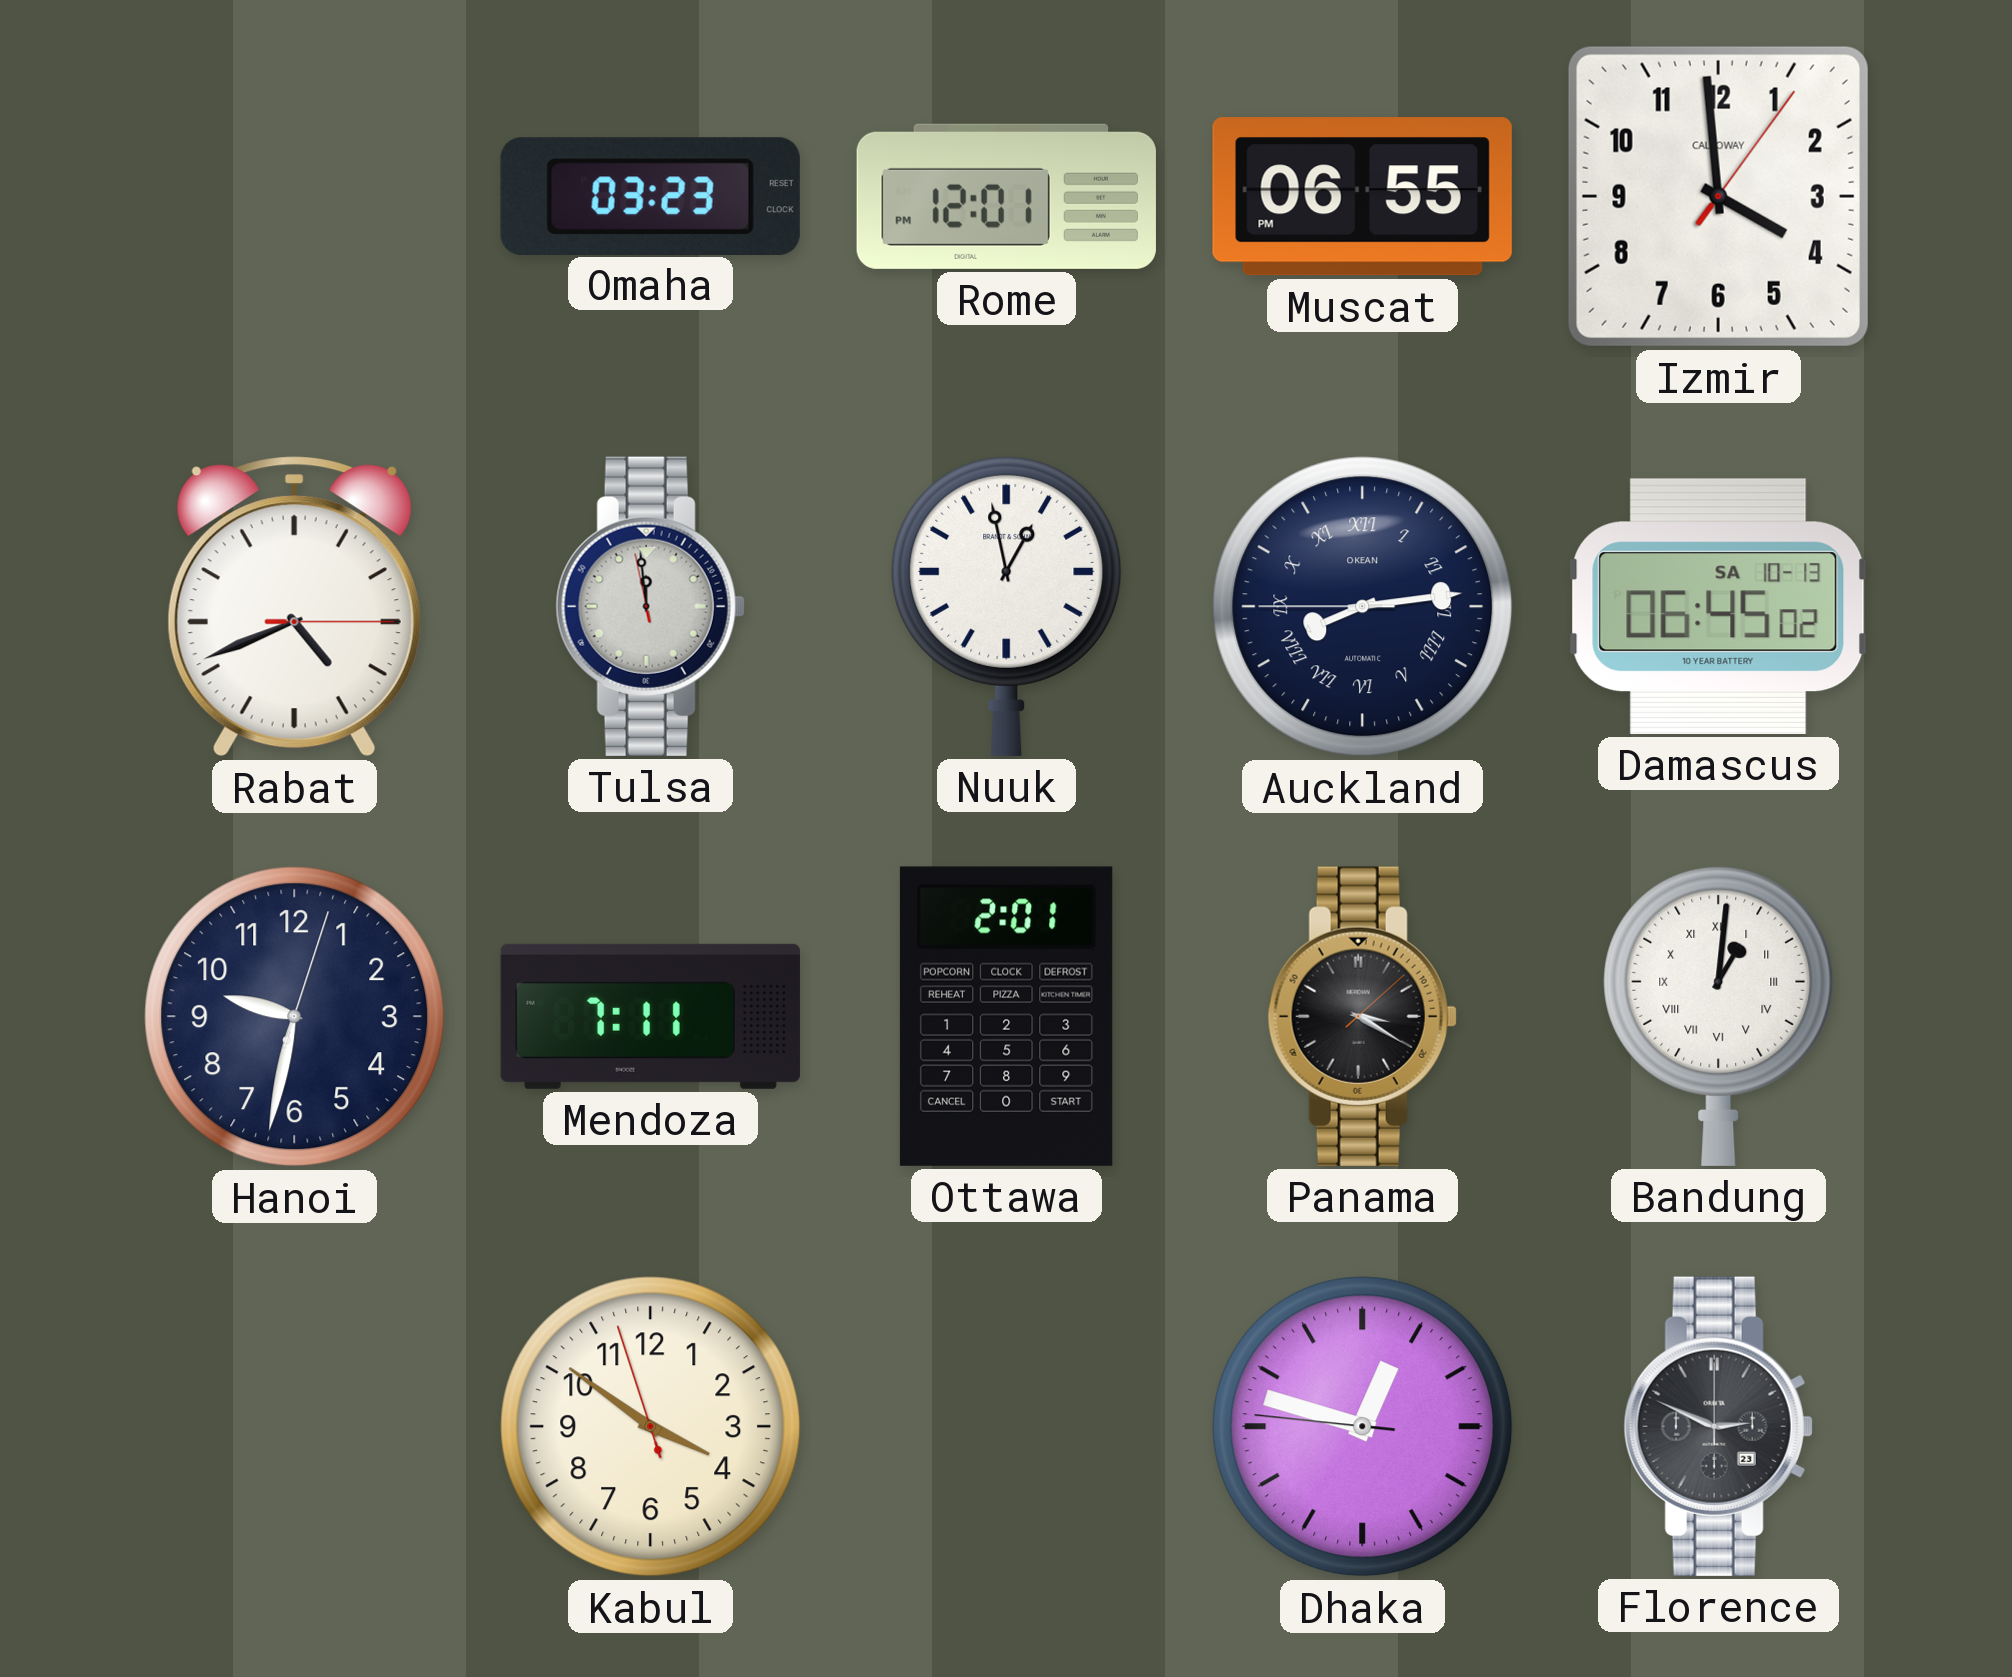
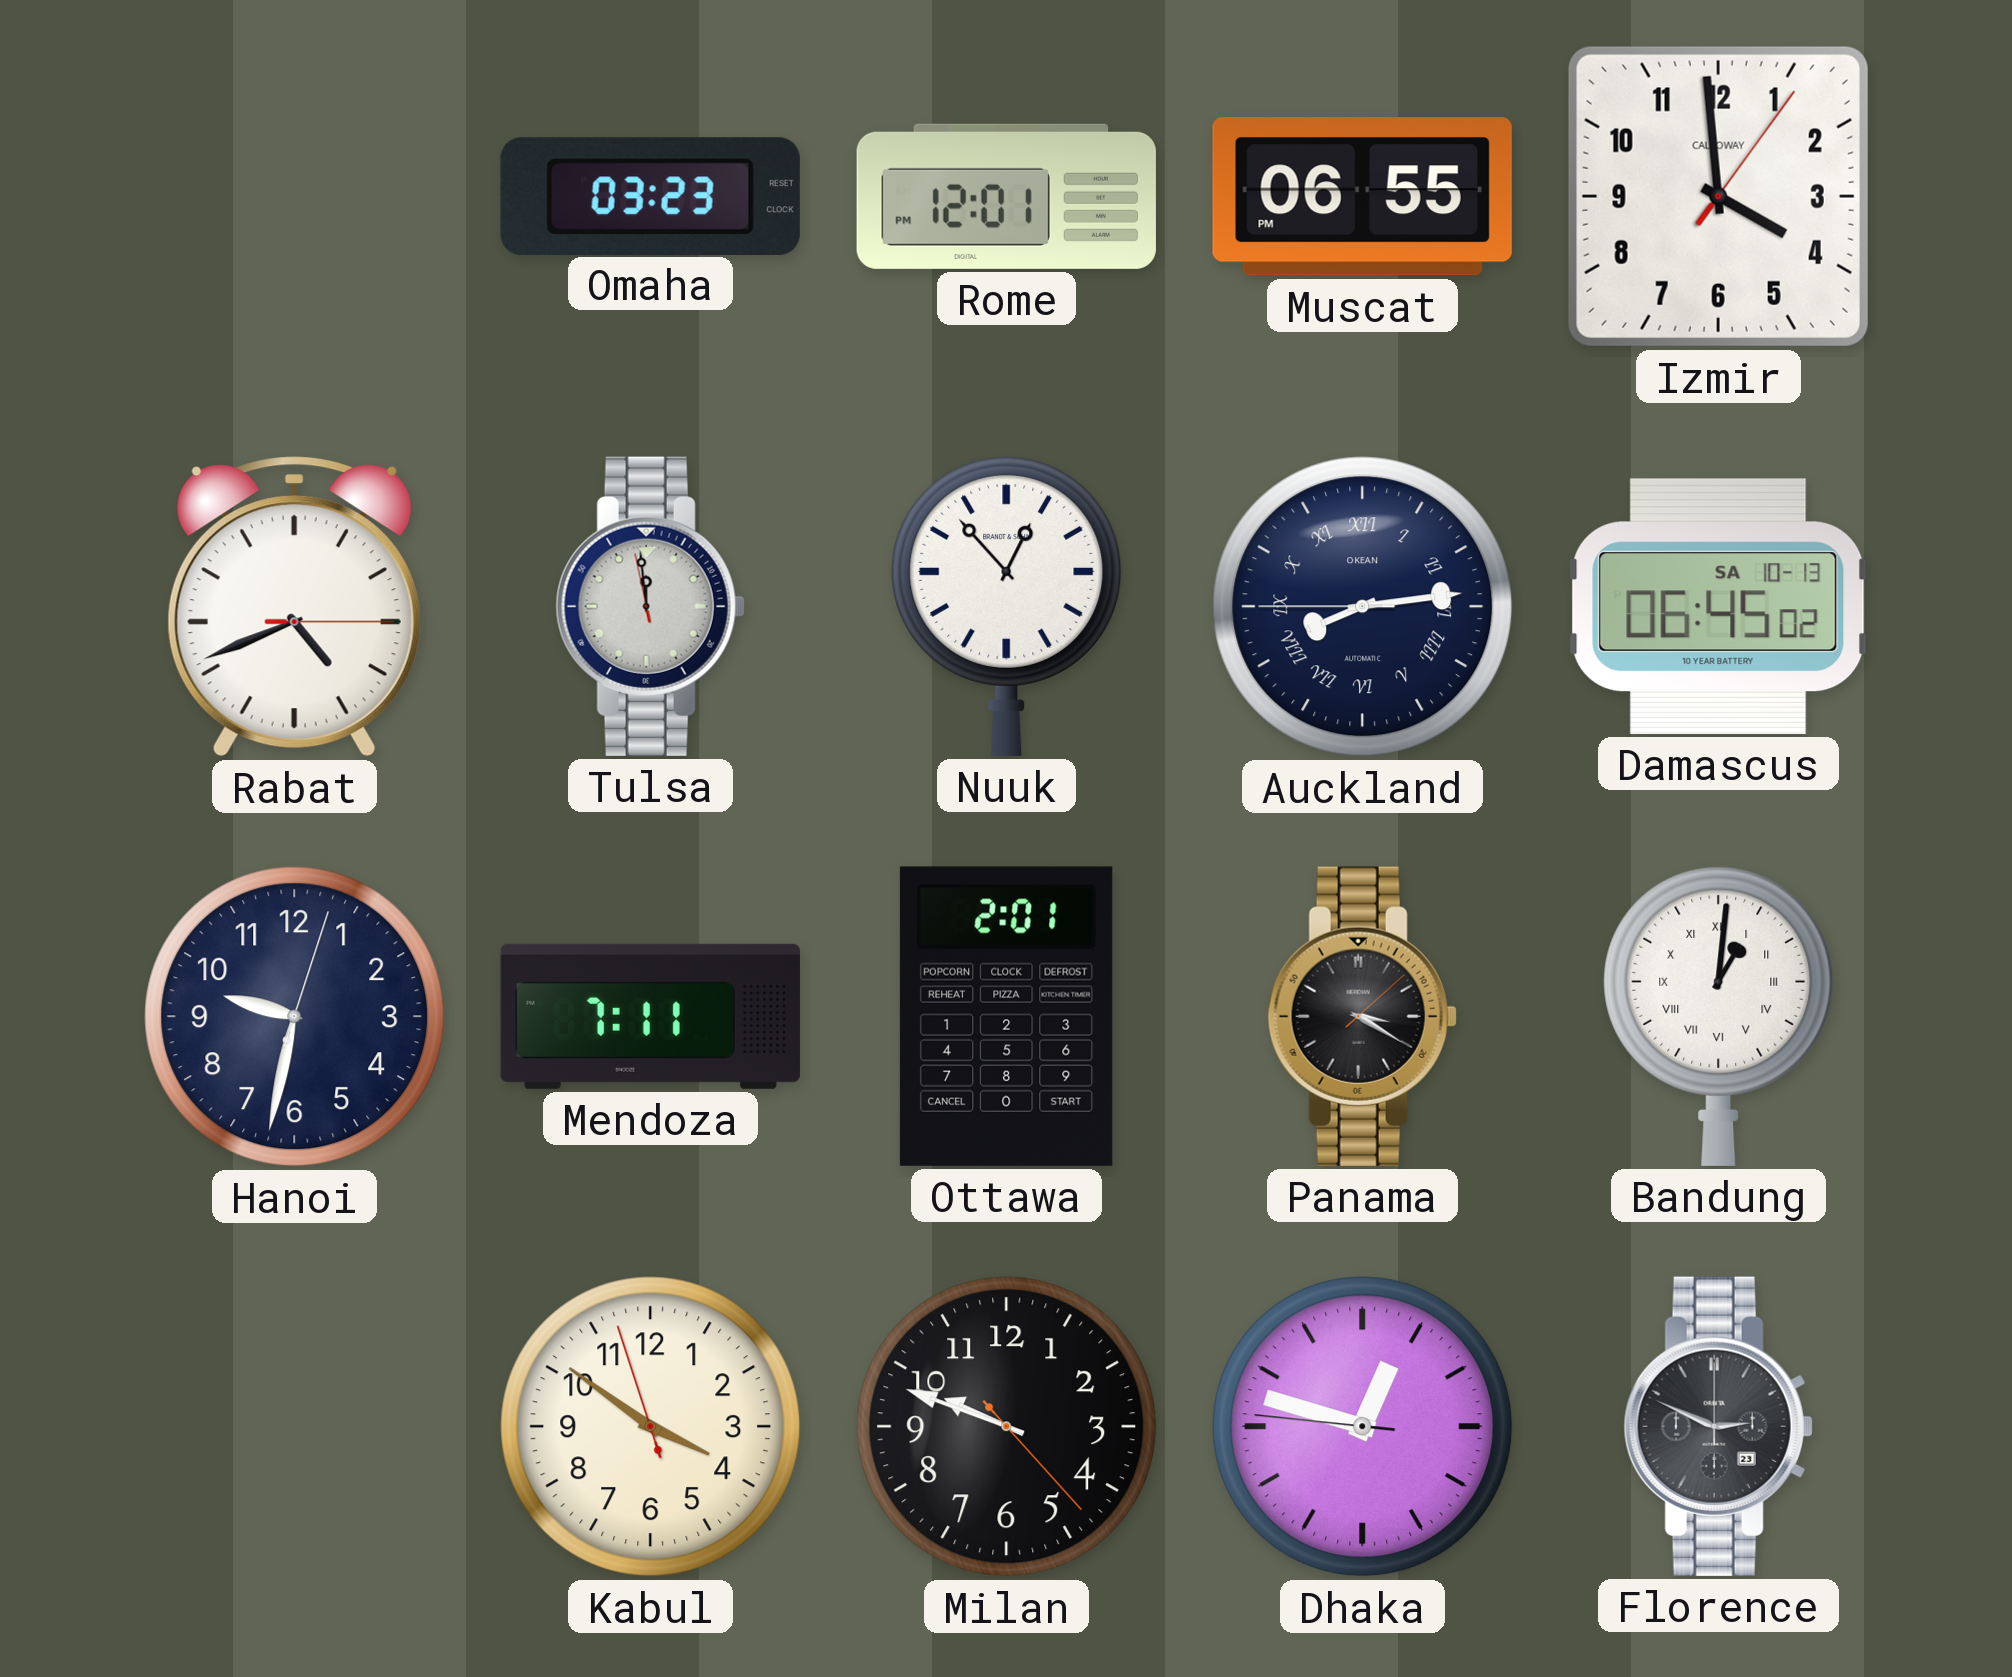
Nuuk: 12:58 -> 12:53
Milan: none -> 9:48
